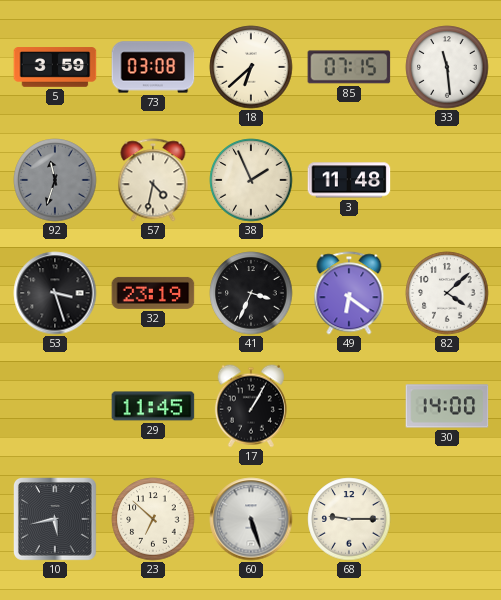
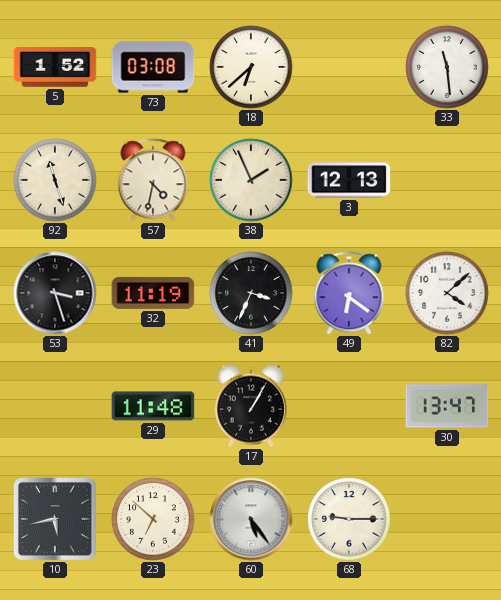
5: 3:59 -> 1:52
85: 07:15 -> none
92: 11:33 -> 11:27
92 dial: grey -> cream
3: 11:48 -> 12:13
32: 23:19 -> 11:19
29: 11:45 -> 11:48
30: 14:00 -> 13:47
60: 5:27 -> 5:24
